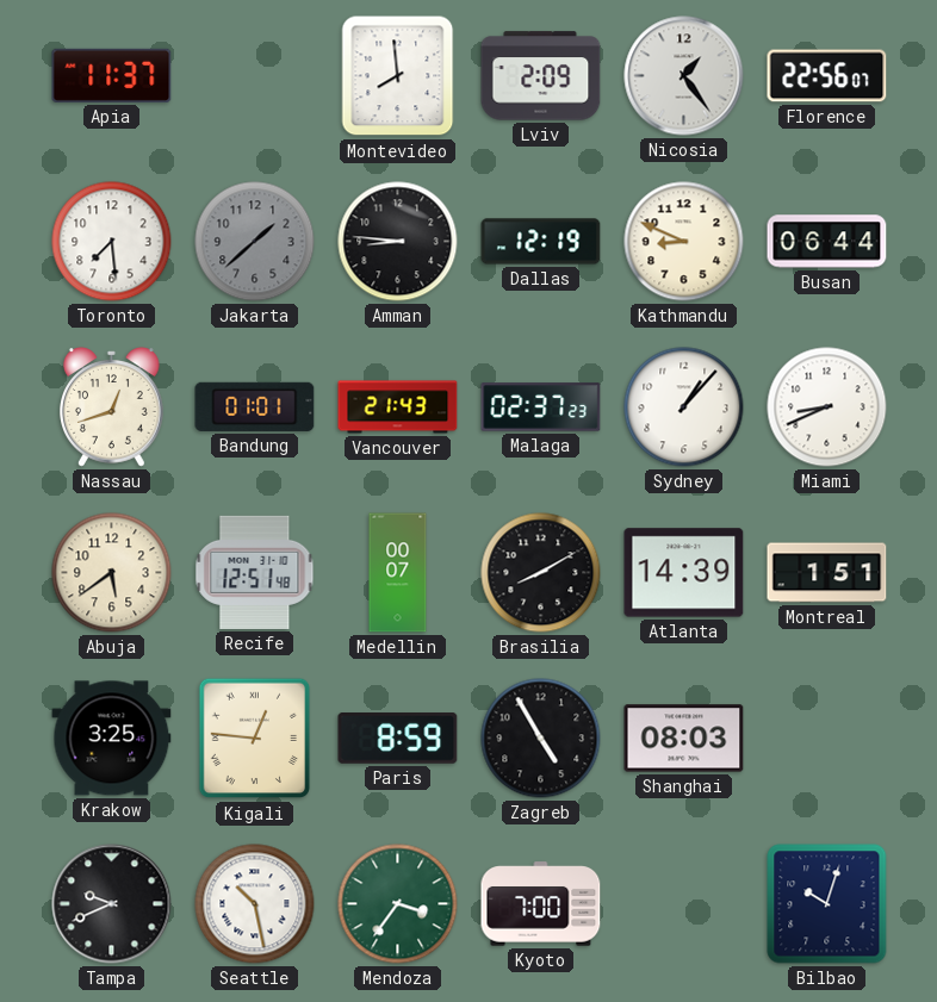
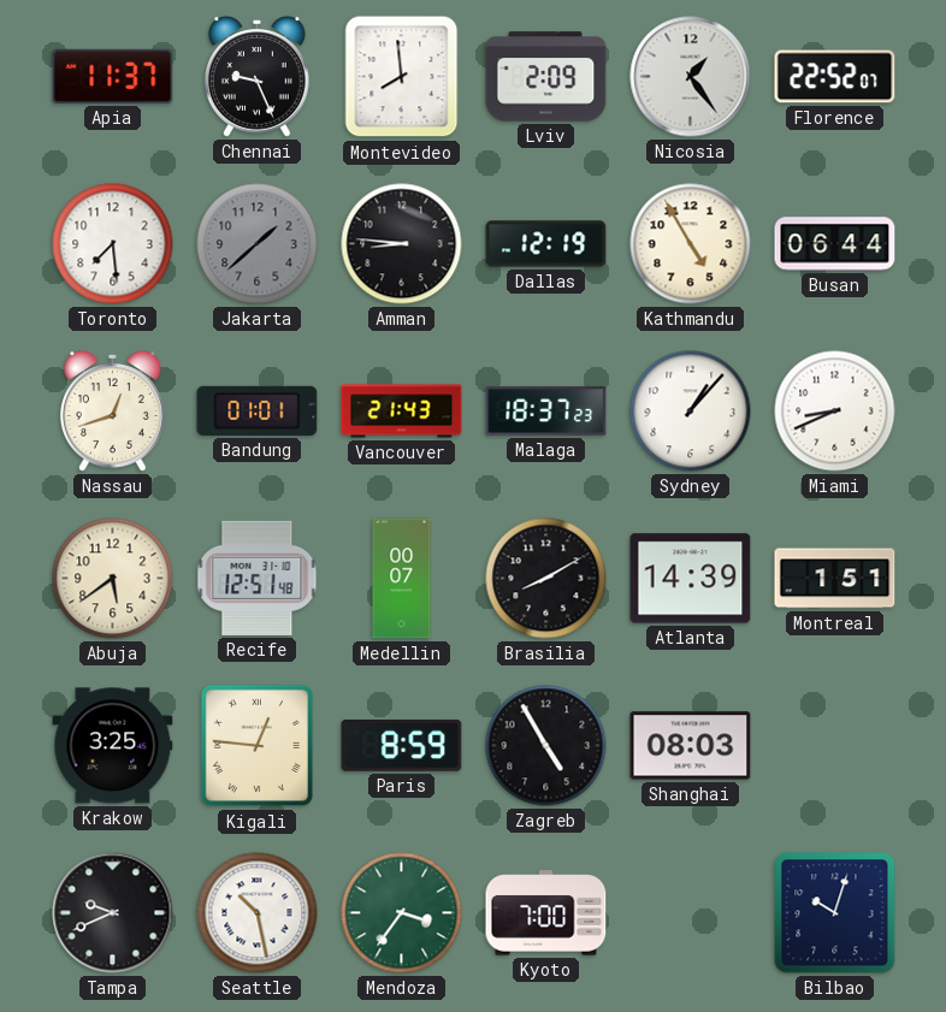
Chennai: none -> 9:26
Florence: 22:56 -> 22:52
Kathmandu: 8:49 -> 4:55
Malaga: 02:37 -> 18:37
